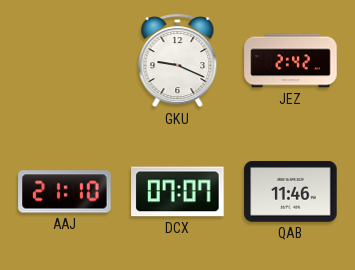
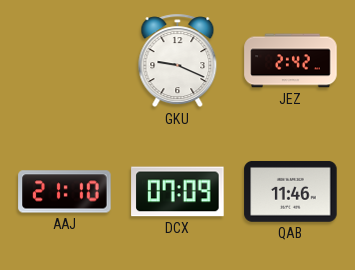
DCX: 07:07 -> 07:09
